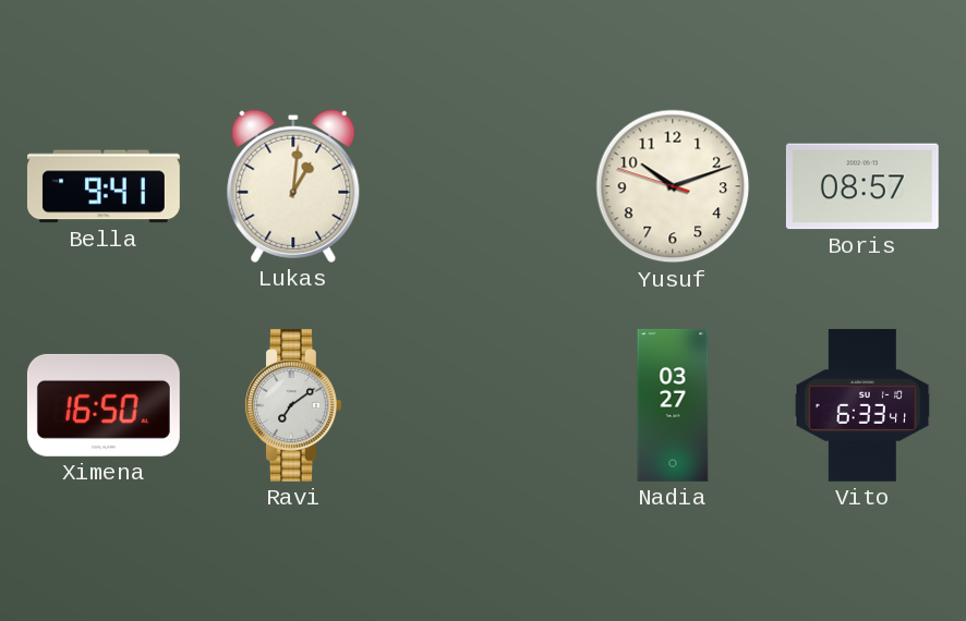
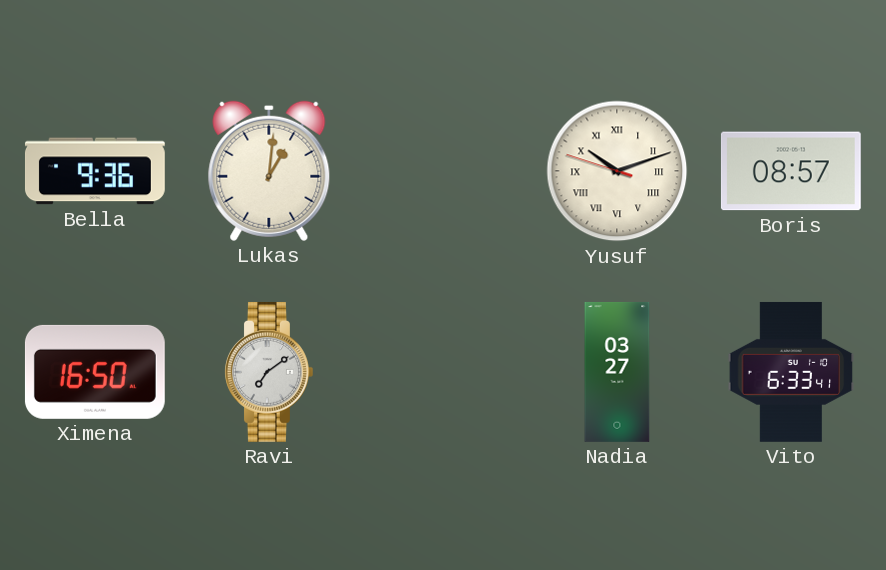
Bella: 9:41 -> 9:36
Yusuf numerals: Arabic -> Roman
